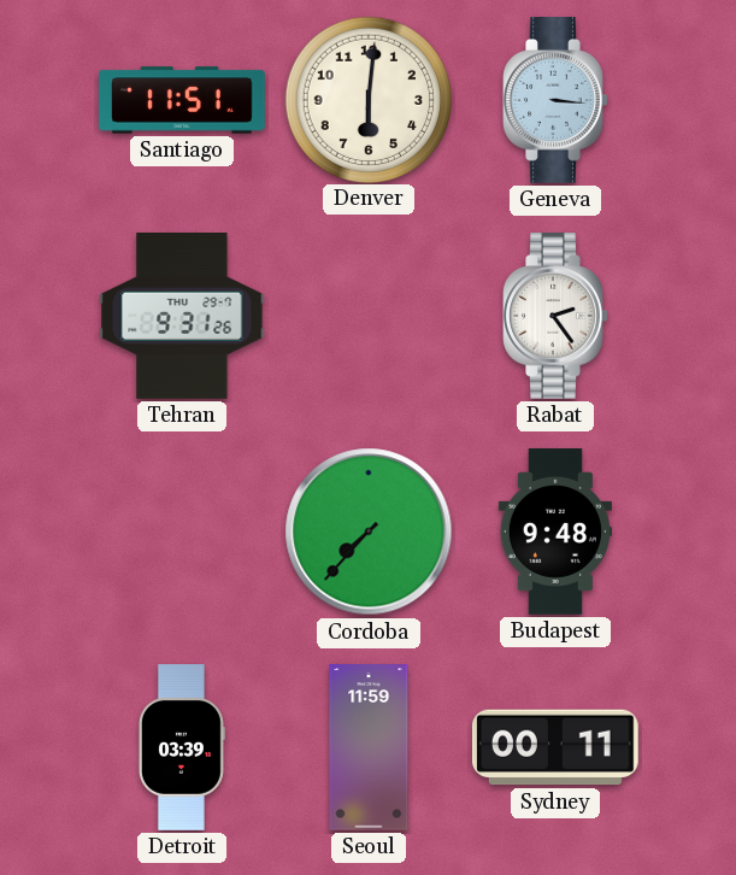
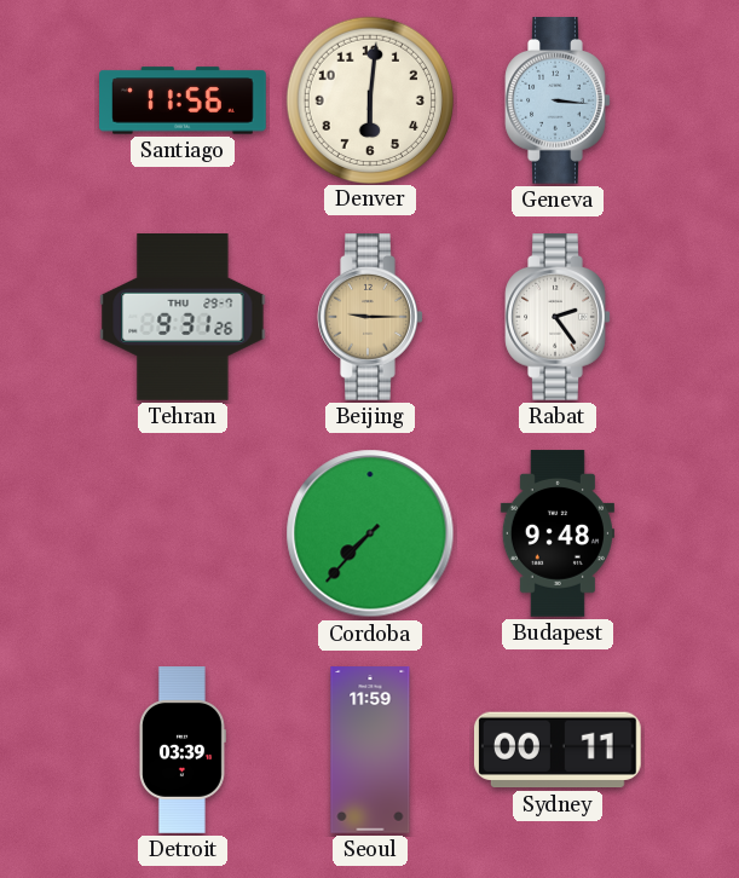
Santiago: 11:51 -> 11:56
Beijing: none -> 9:15
